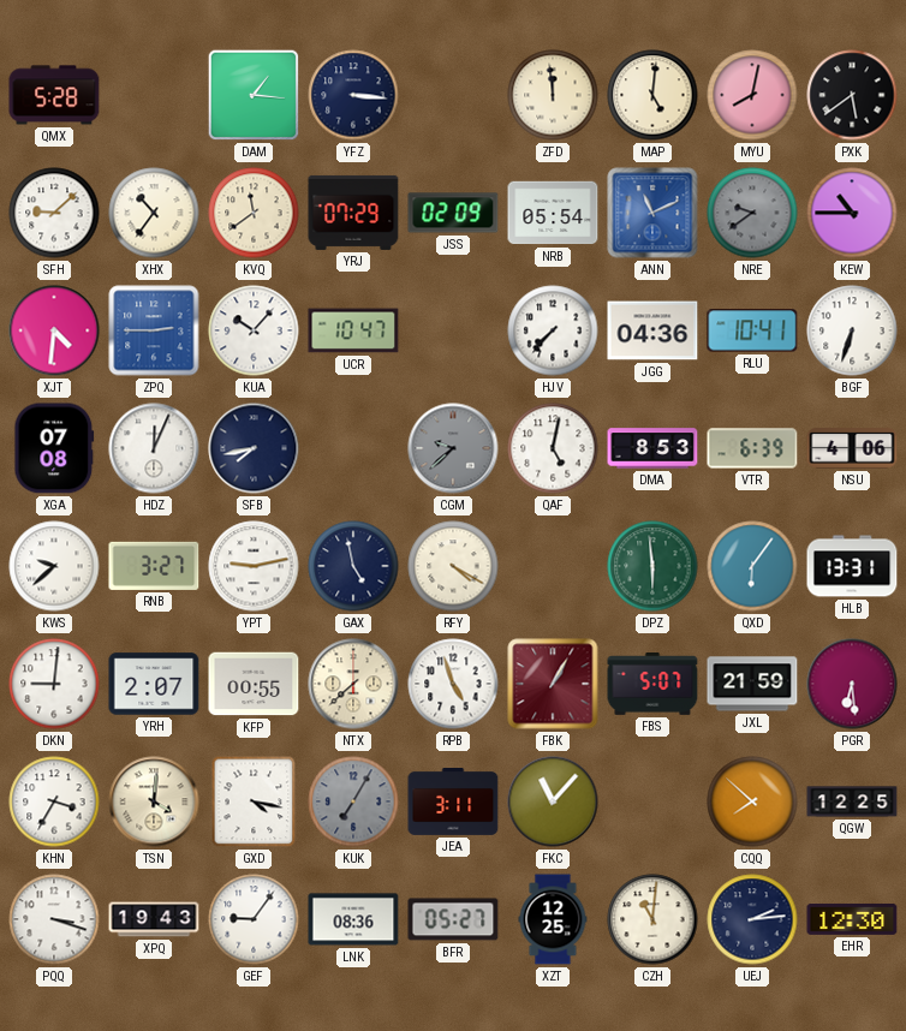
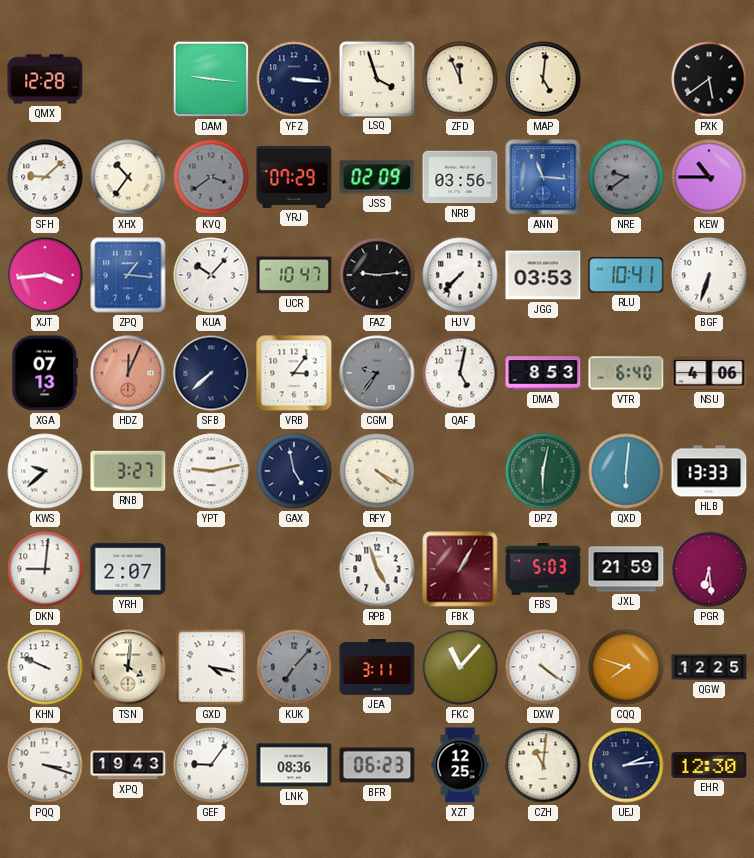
QMX: 5:28 -> 12:28
DAM: 1:16 -> 9:16
LSQ: none -> 3:57
ZFD: 11:59 -> 11:56
MYU: 8:02 -> none
KVQ: 11:39 -> 3:39
KVQ dial: cream -> grey
NRB: 05:54 -> 03:56
ANN: 11:11 -> 11:16
XJT: 4:31 -> 3:44
ZPQ: 2:45 -> 1:16
FAZ: none -> 9:14
JGG: 04:36 -> 03:53
XGA: 07:08 -> 07:13
HDZ dial: white -> salmon
SFB: 7:43 -> 7:38
VRB: none -> 3:06
CGM: 9:38 -> 9:36
VTR: 6:39 -> 6:40
DPZ: 5:59 -> 6:02
QXD: 6:06 -> 6:01
HLB: 13:31 -> 13:33
KFP: 00:55 -> none
NTX: 7:38 -> none
FBS: 5:07 -> 5:03
KHN: 3:35 -> 9:49
KUK: 7:05 -> 7:07
DXW: none -> 4:21
CQQ: 7:52 -> 7:48
BFR: 05:27 -> 06:23
